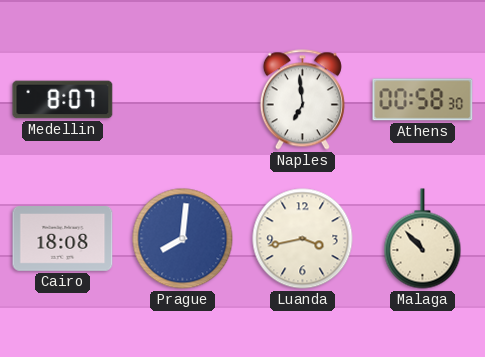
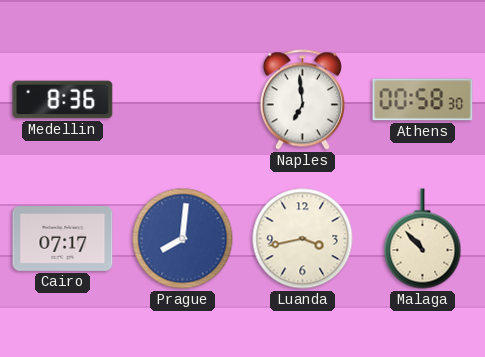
Medellin: 8:07 -> 8:36
Cairo: 18:08 -> 07:17
